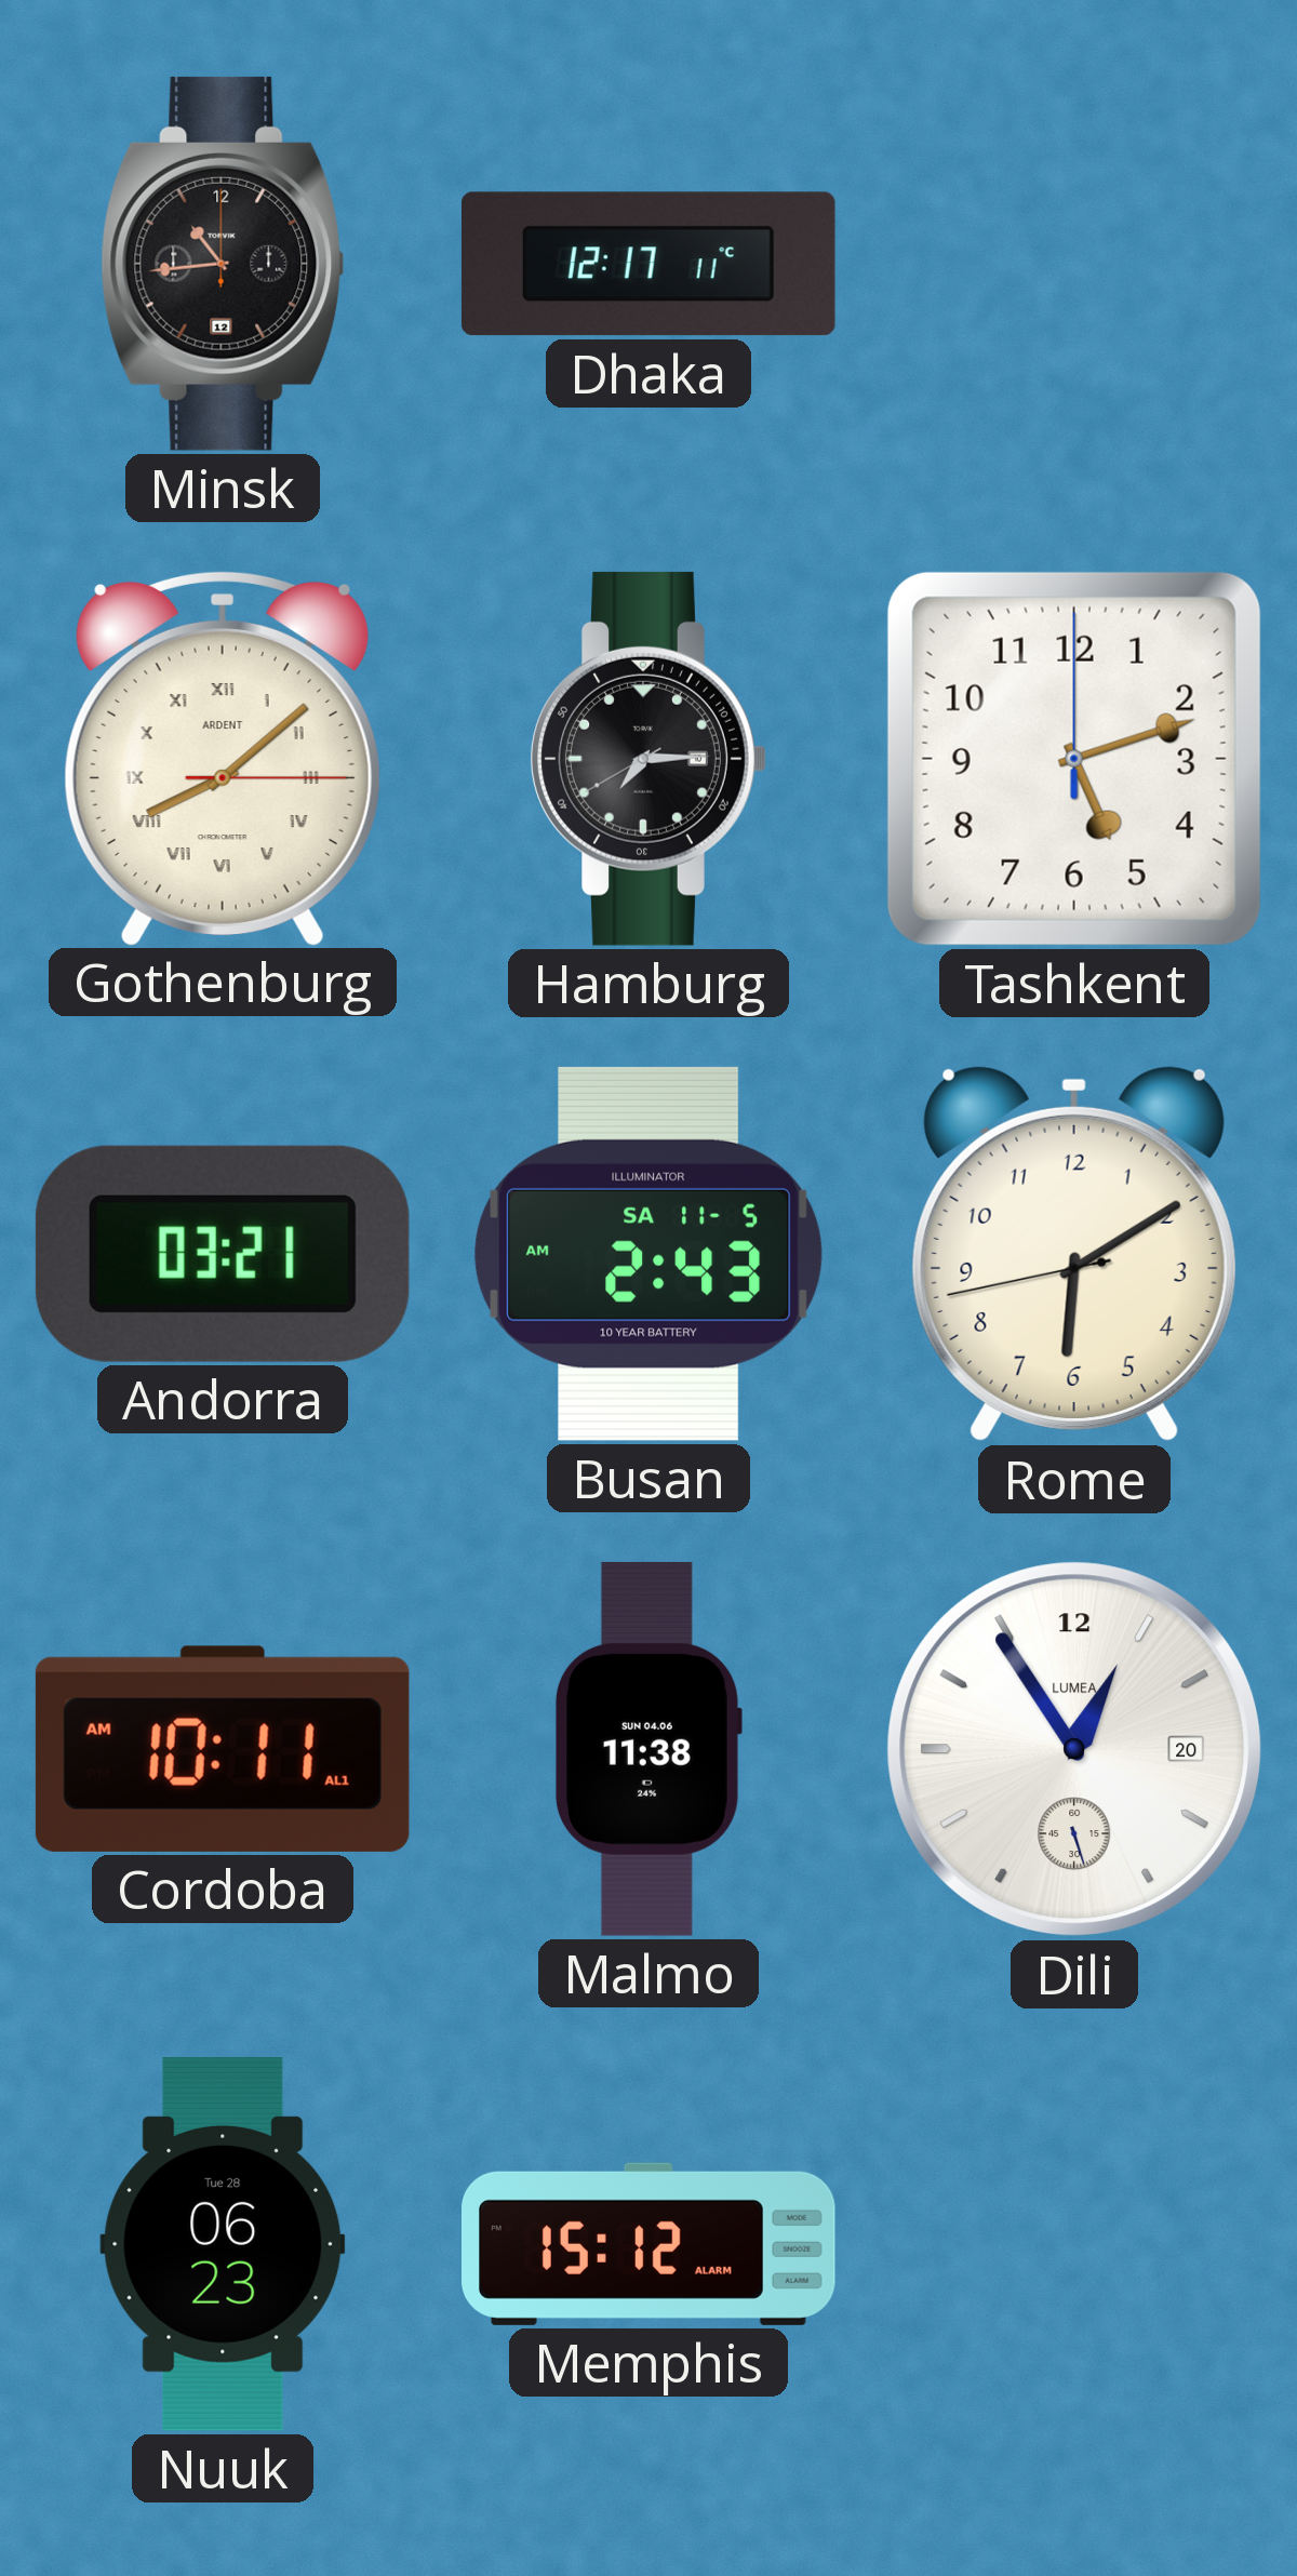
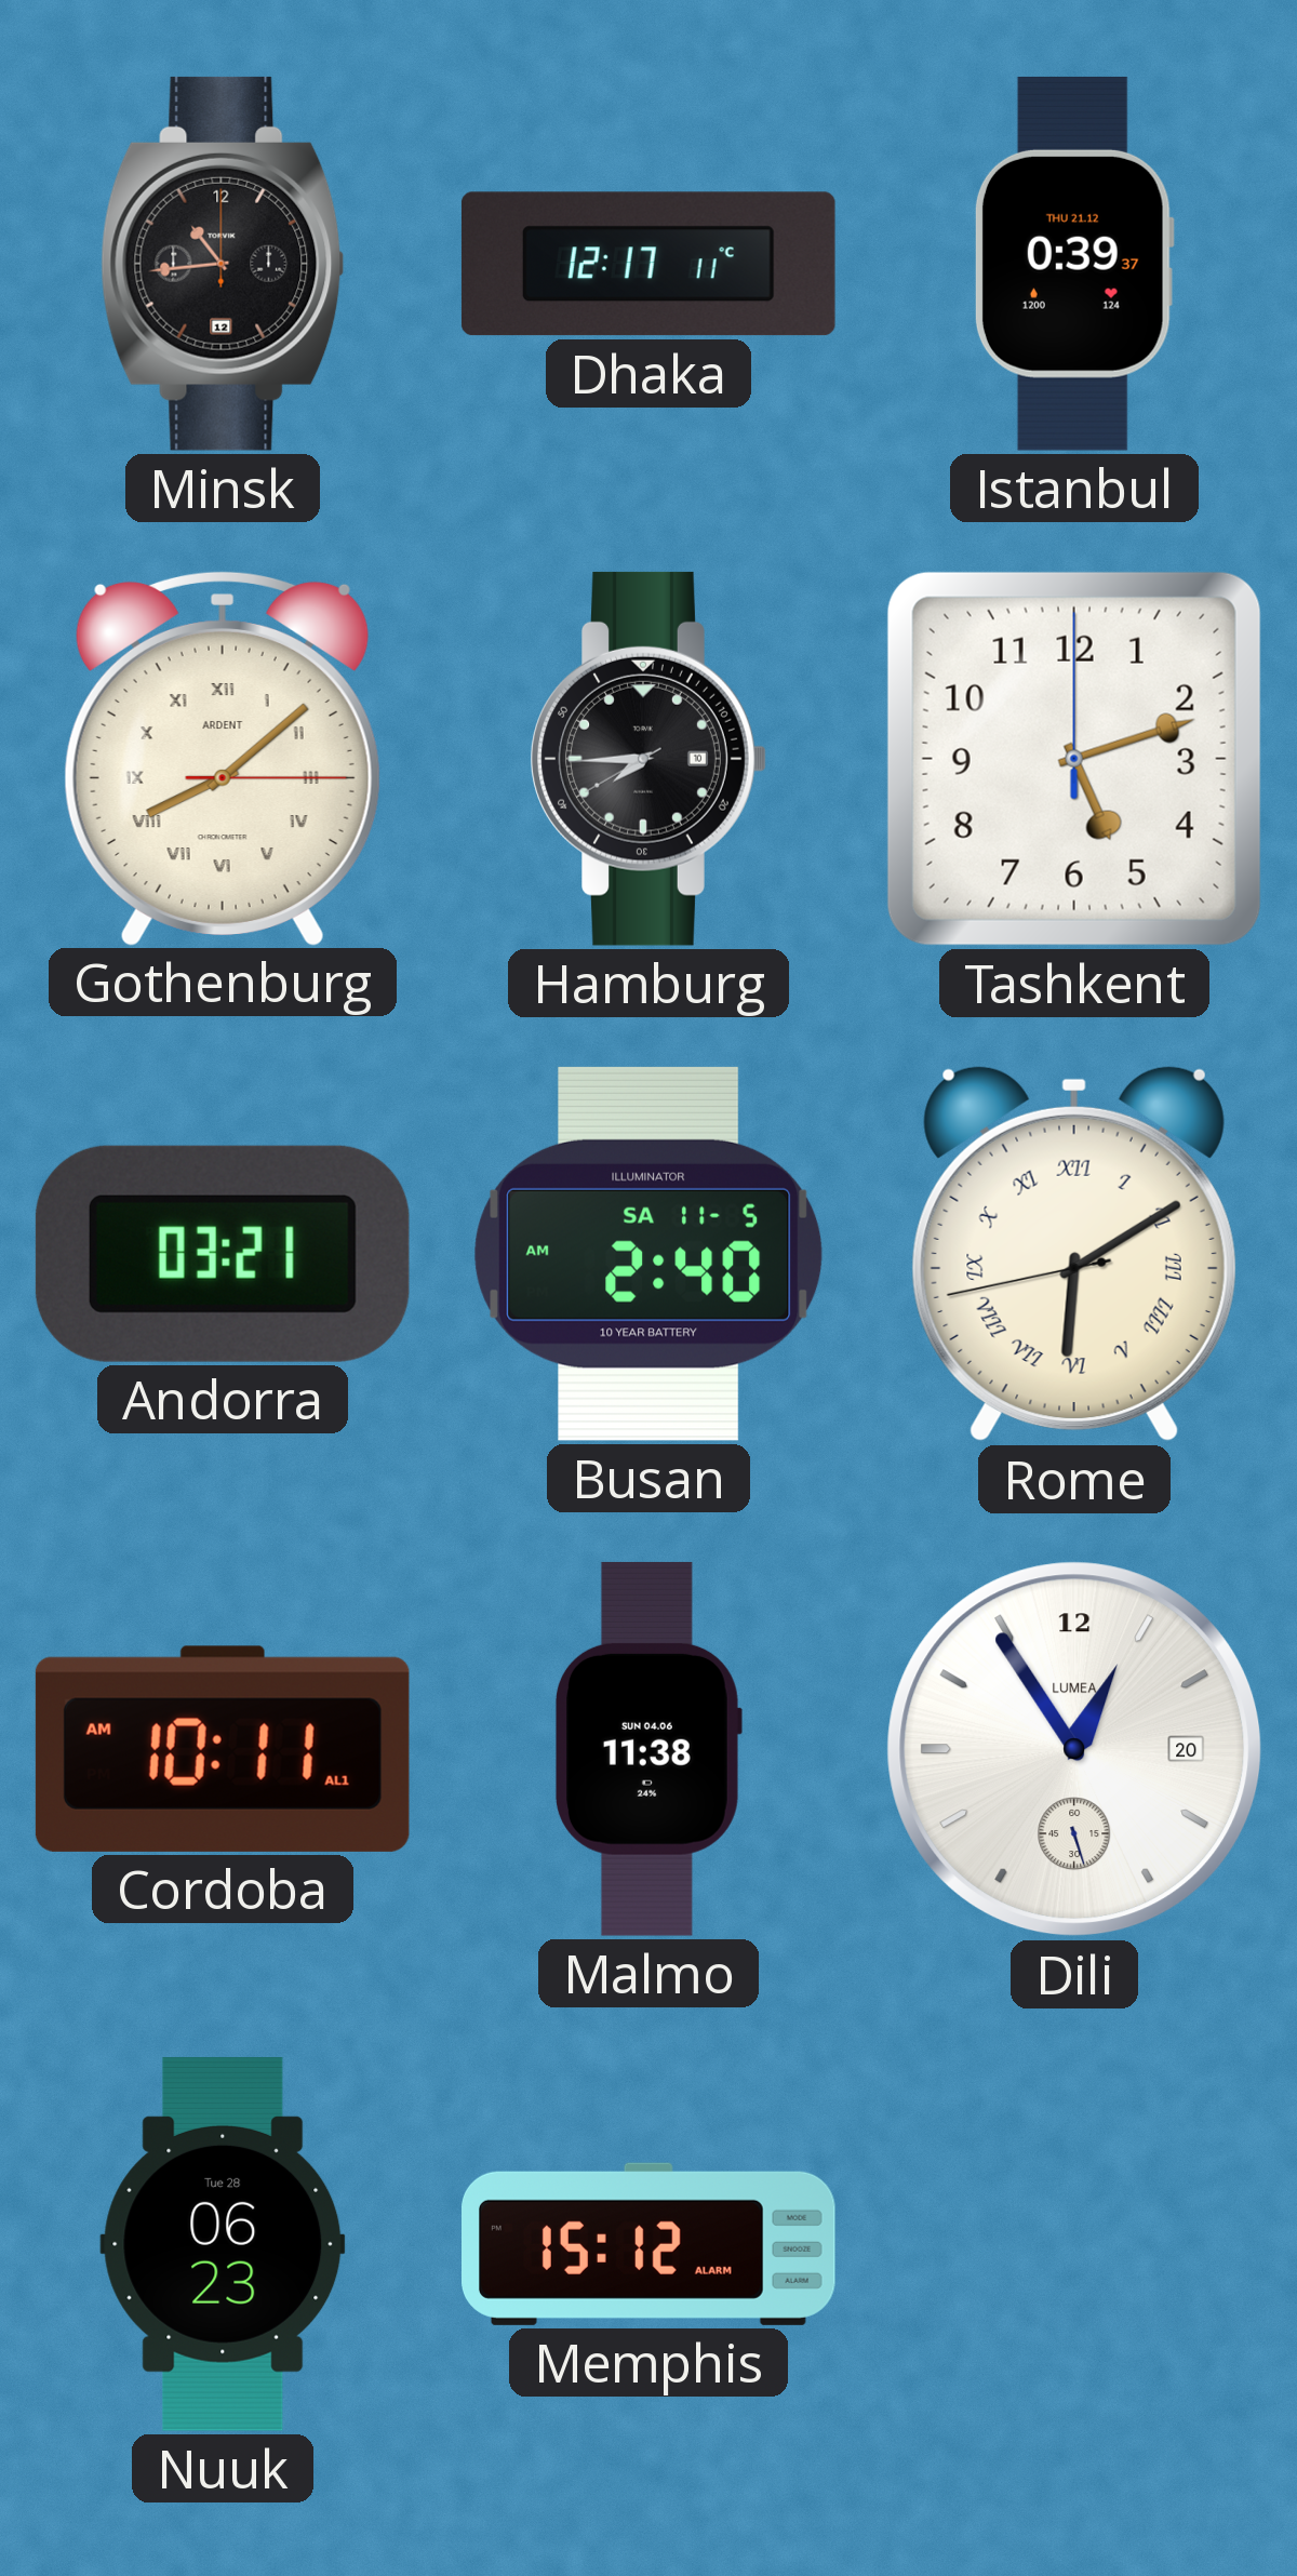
Istanbul: none -> 0:39
Hamburg: 7:14 -> 7:44
Busan: 2:43 -> 2:40
Rome numerals: Arabic -> Roman
